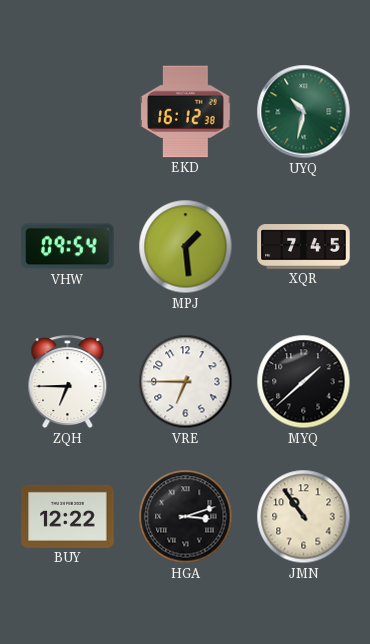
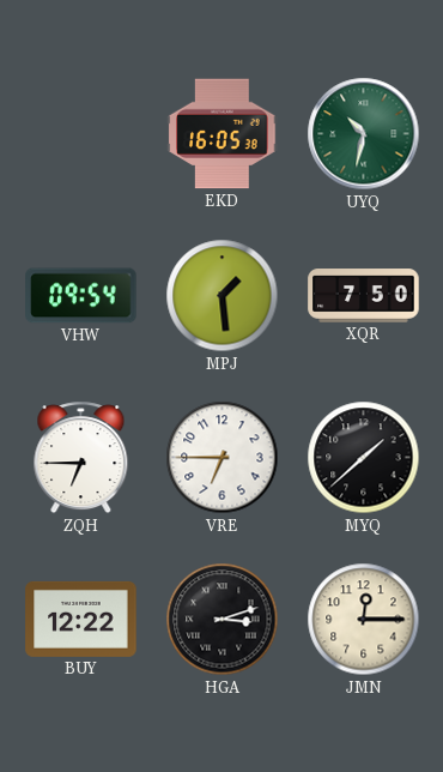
EKD: 16:12 -> 16:05
XQR: 7:45 -> 7:50
JMN: 10:54 -> 12:15
